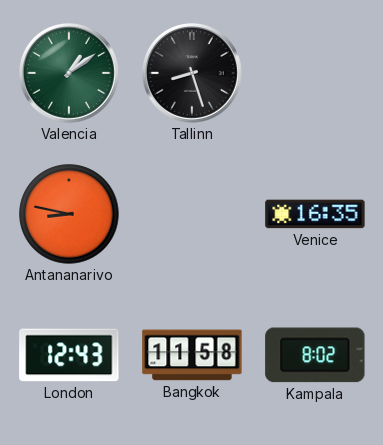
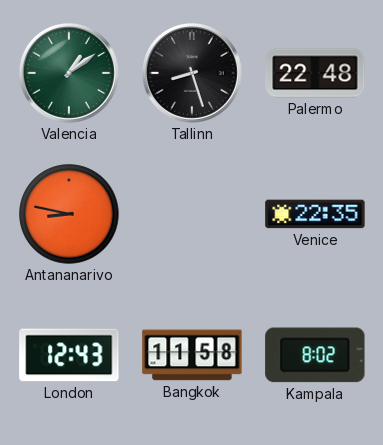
Palermo: none -> 22:48
Venice: 16:35 -> 22:35
